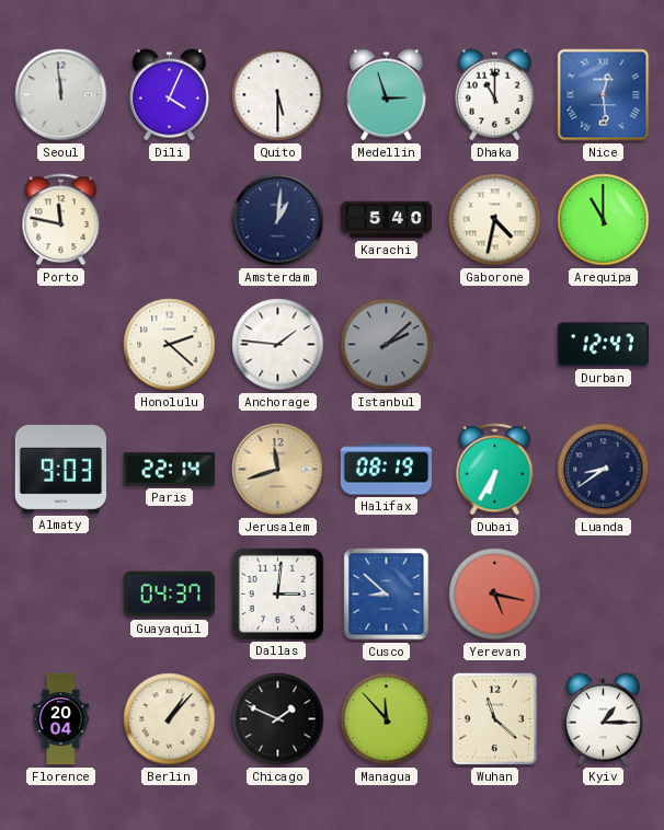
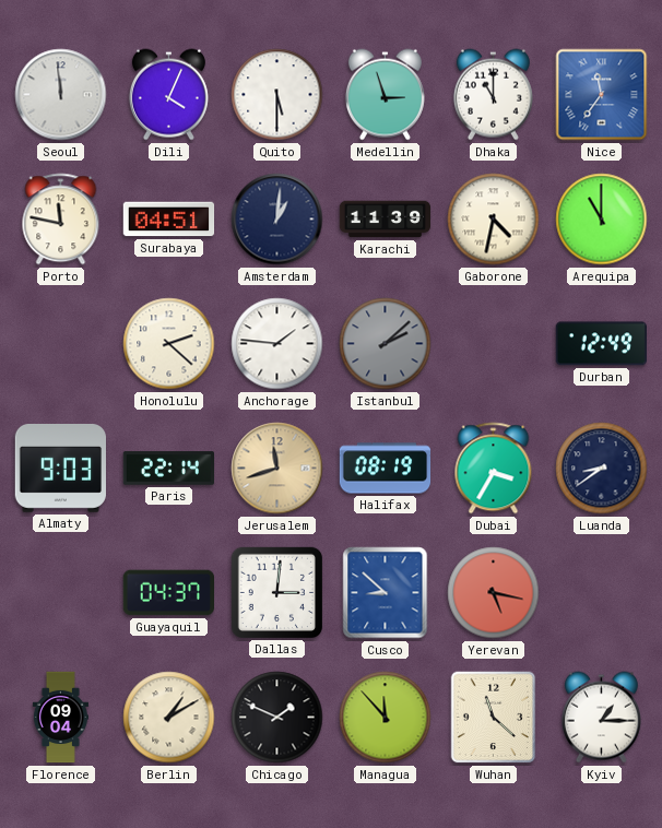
Nice: 12:29 -> 11:36
Surabaya: none -> 04:51
Karachi: 5:40 -> 11:39
Durban: 12:47 -> 12:49
Dubai: 6:35 -> 3:35
Florence: 20:04 -> 09:04
Berlin: 1:07 -> 1:10
